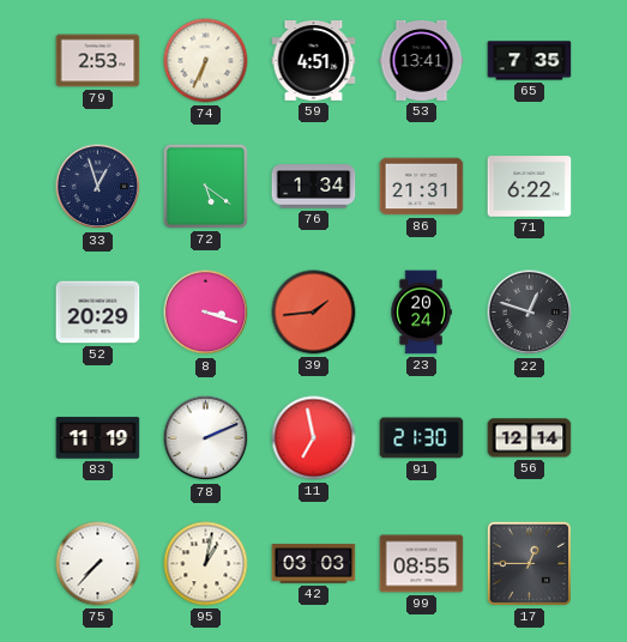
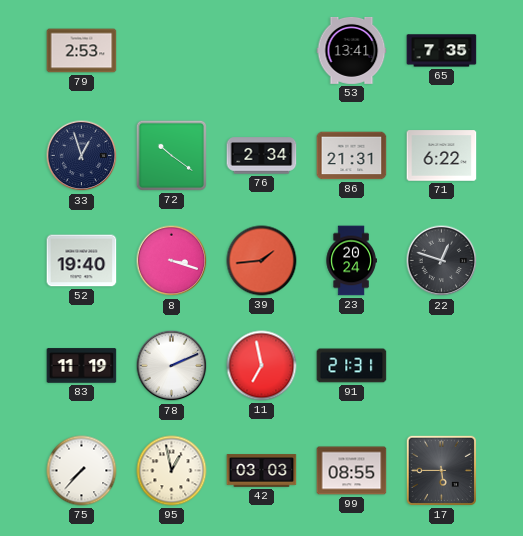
74: 6:34 -> none
59: 4:51 -> none
72: 5:21 -> 10:21
76: 1:34 -> 2:34
52: 20:29 -> 19:40
91: 21:30 -> 21:31
56: 12:14 -> none
95: 1:02 -> 12:58
17: 12:45 -> 5:45
